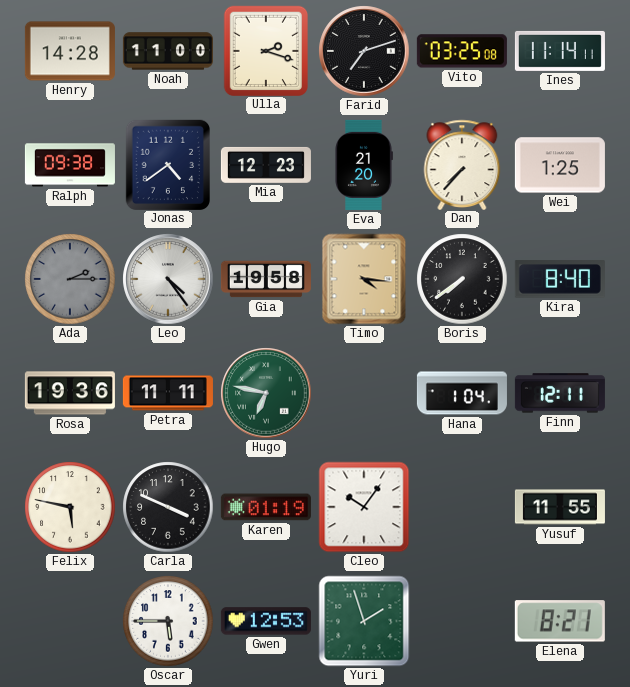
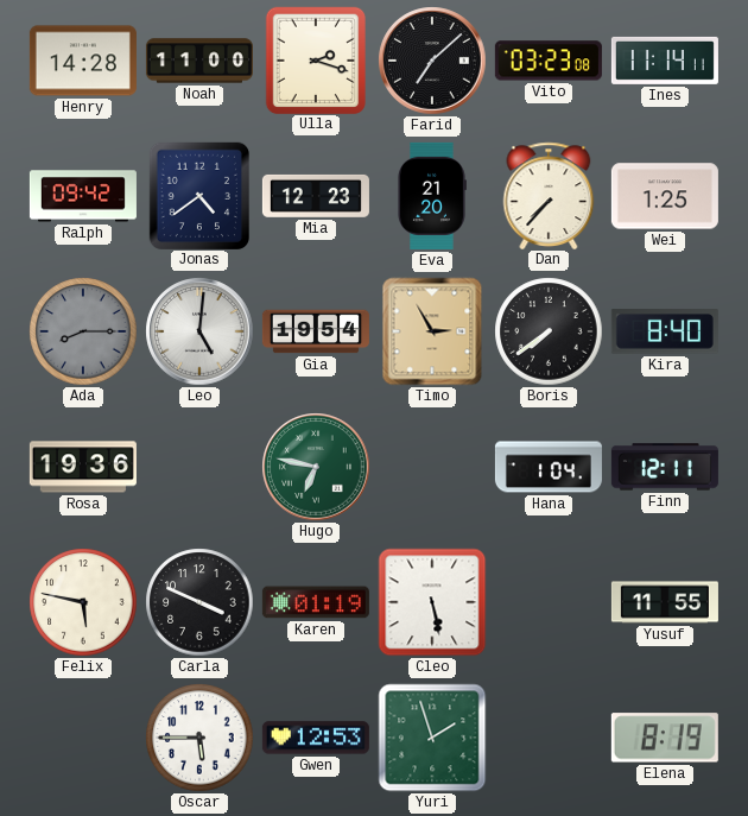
Farid: 7:12 -> 7:08
Vito: 03:25 -> 03:23
Ralph: 09:38 -> 09:42
Ada: 2:15 -> 8:15
Leo: 4:24 -> 5:01
Gia: 19:58 -> 19:54
Timo: 4:16 -> 2:55
Petra: 11:11 -> none
Cleo: 10:06 -> 5:28
Elena: 8:21 -> 8:19
